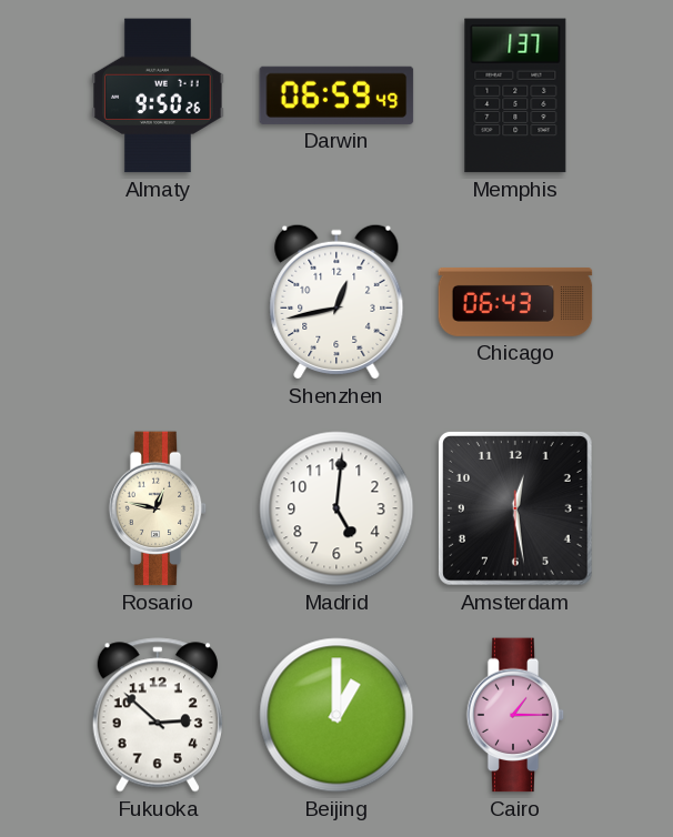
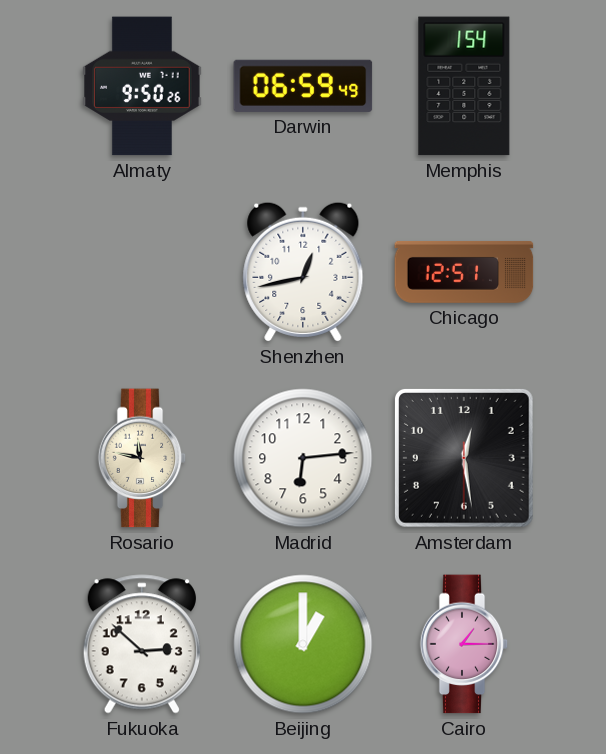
Memphis: 1:37 -> 1:54
Chicago: 06:43 -> 12:51
Rosario: 12:47 -> 11:47
Madrid: 5:01 -> 6:14
